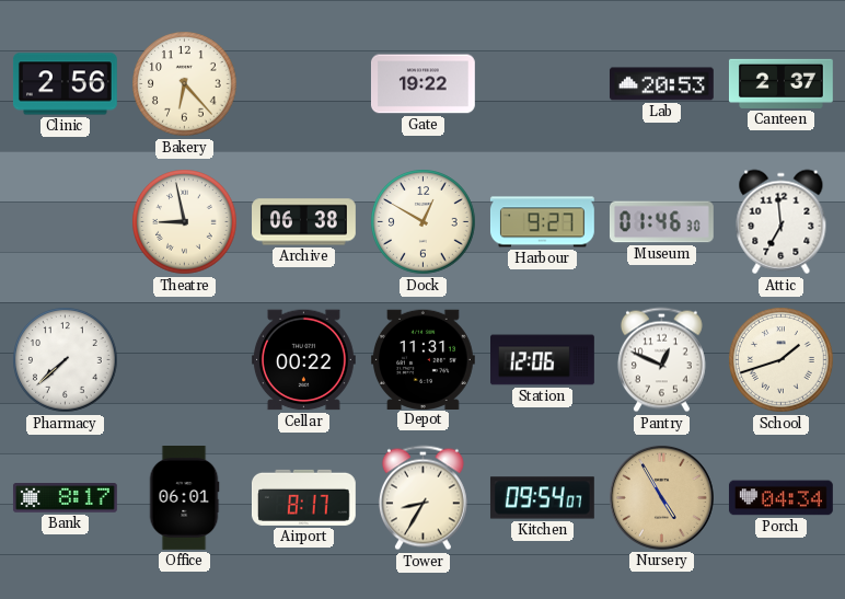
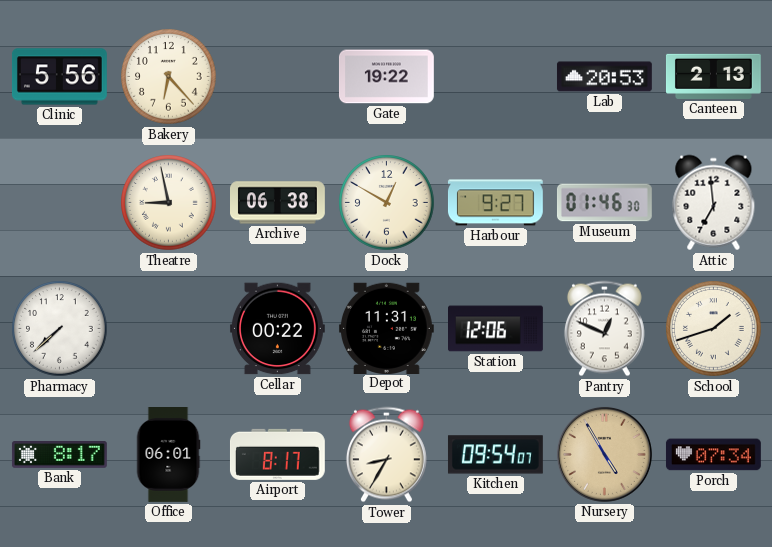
Clinic: 2:56 -> 5:56
Canteen: 2:37 -> 2:13
Porch: 04:34 -> 07:34
